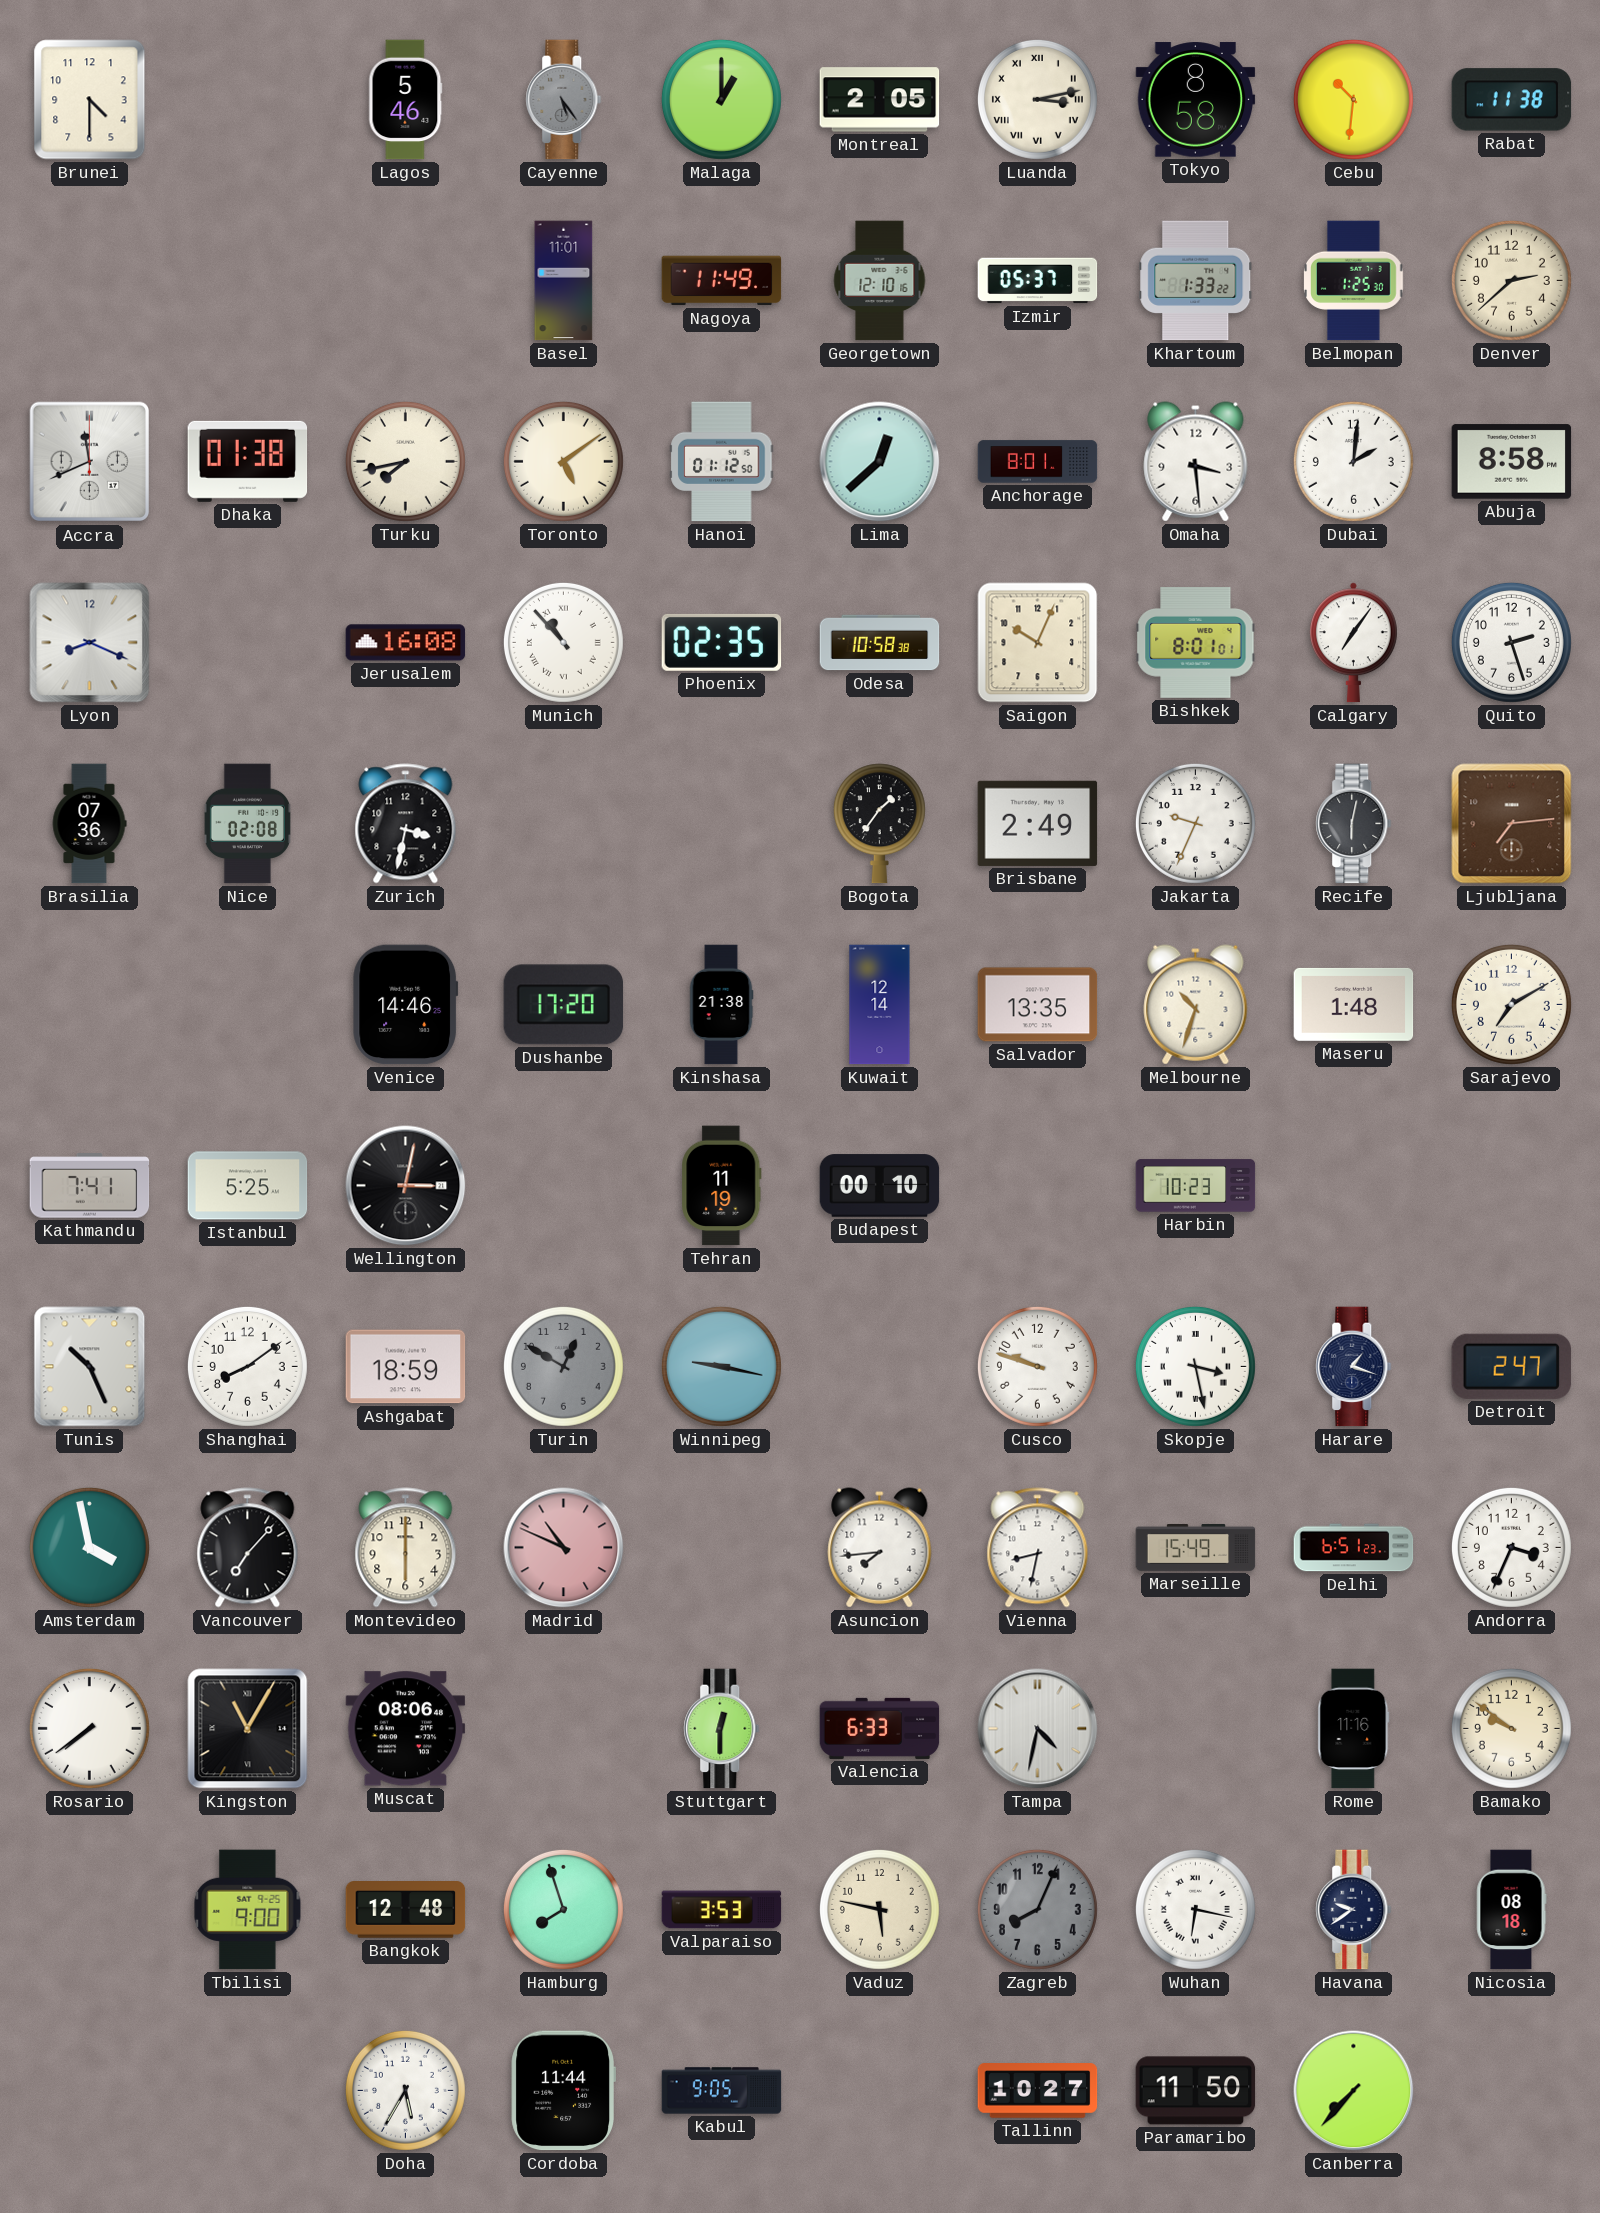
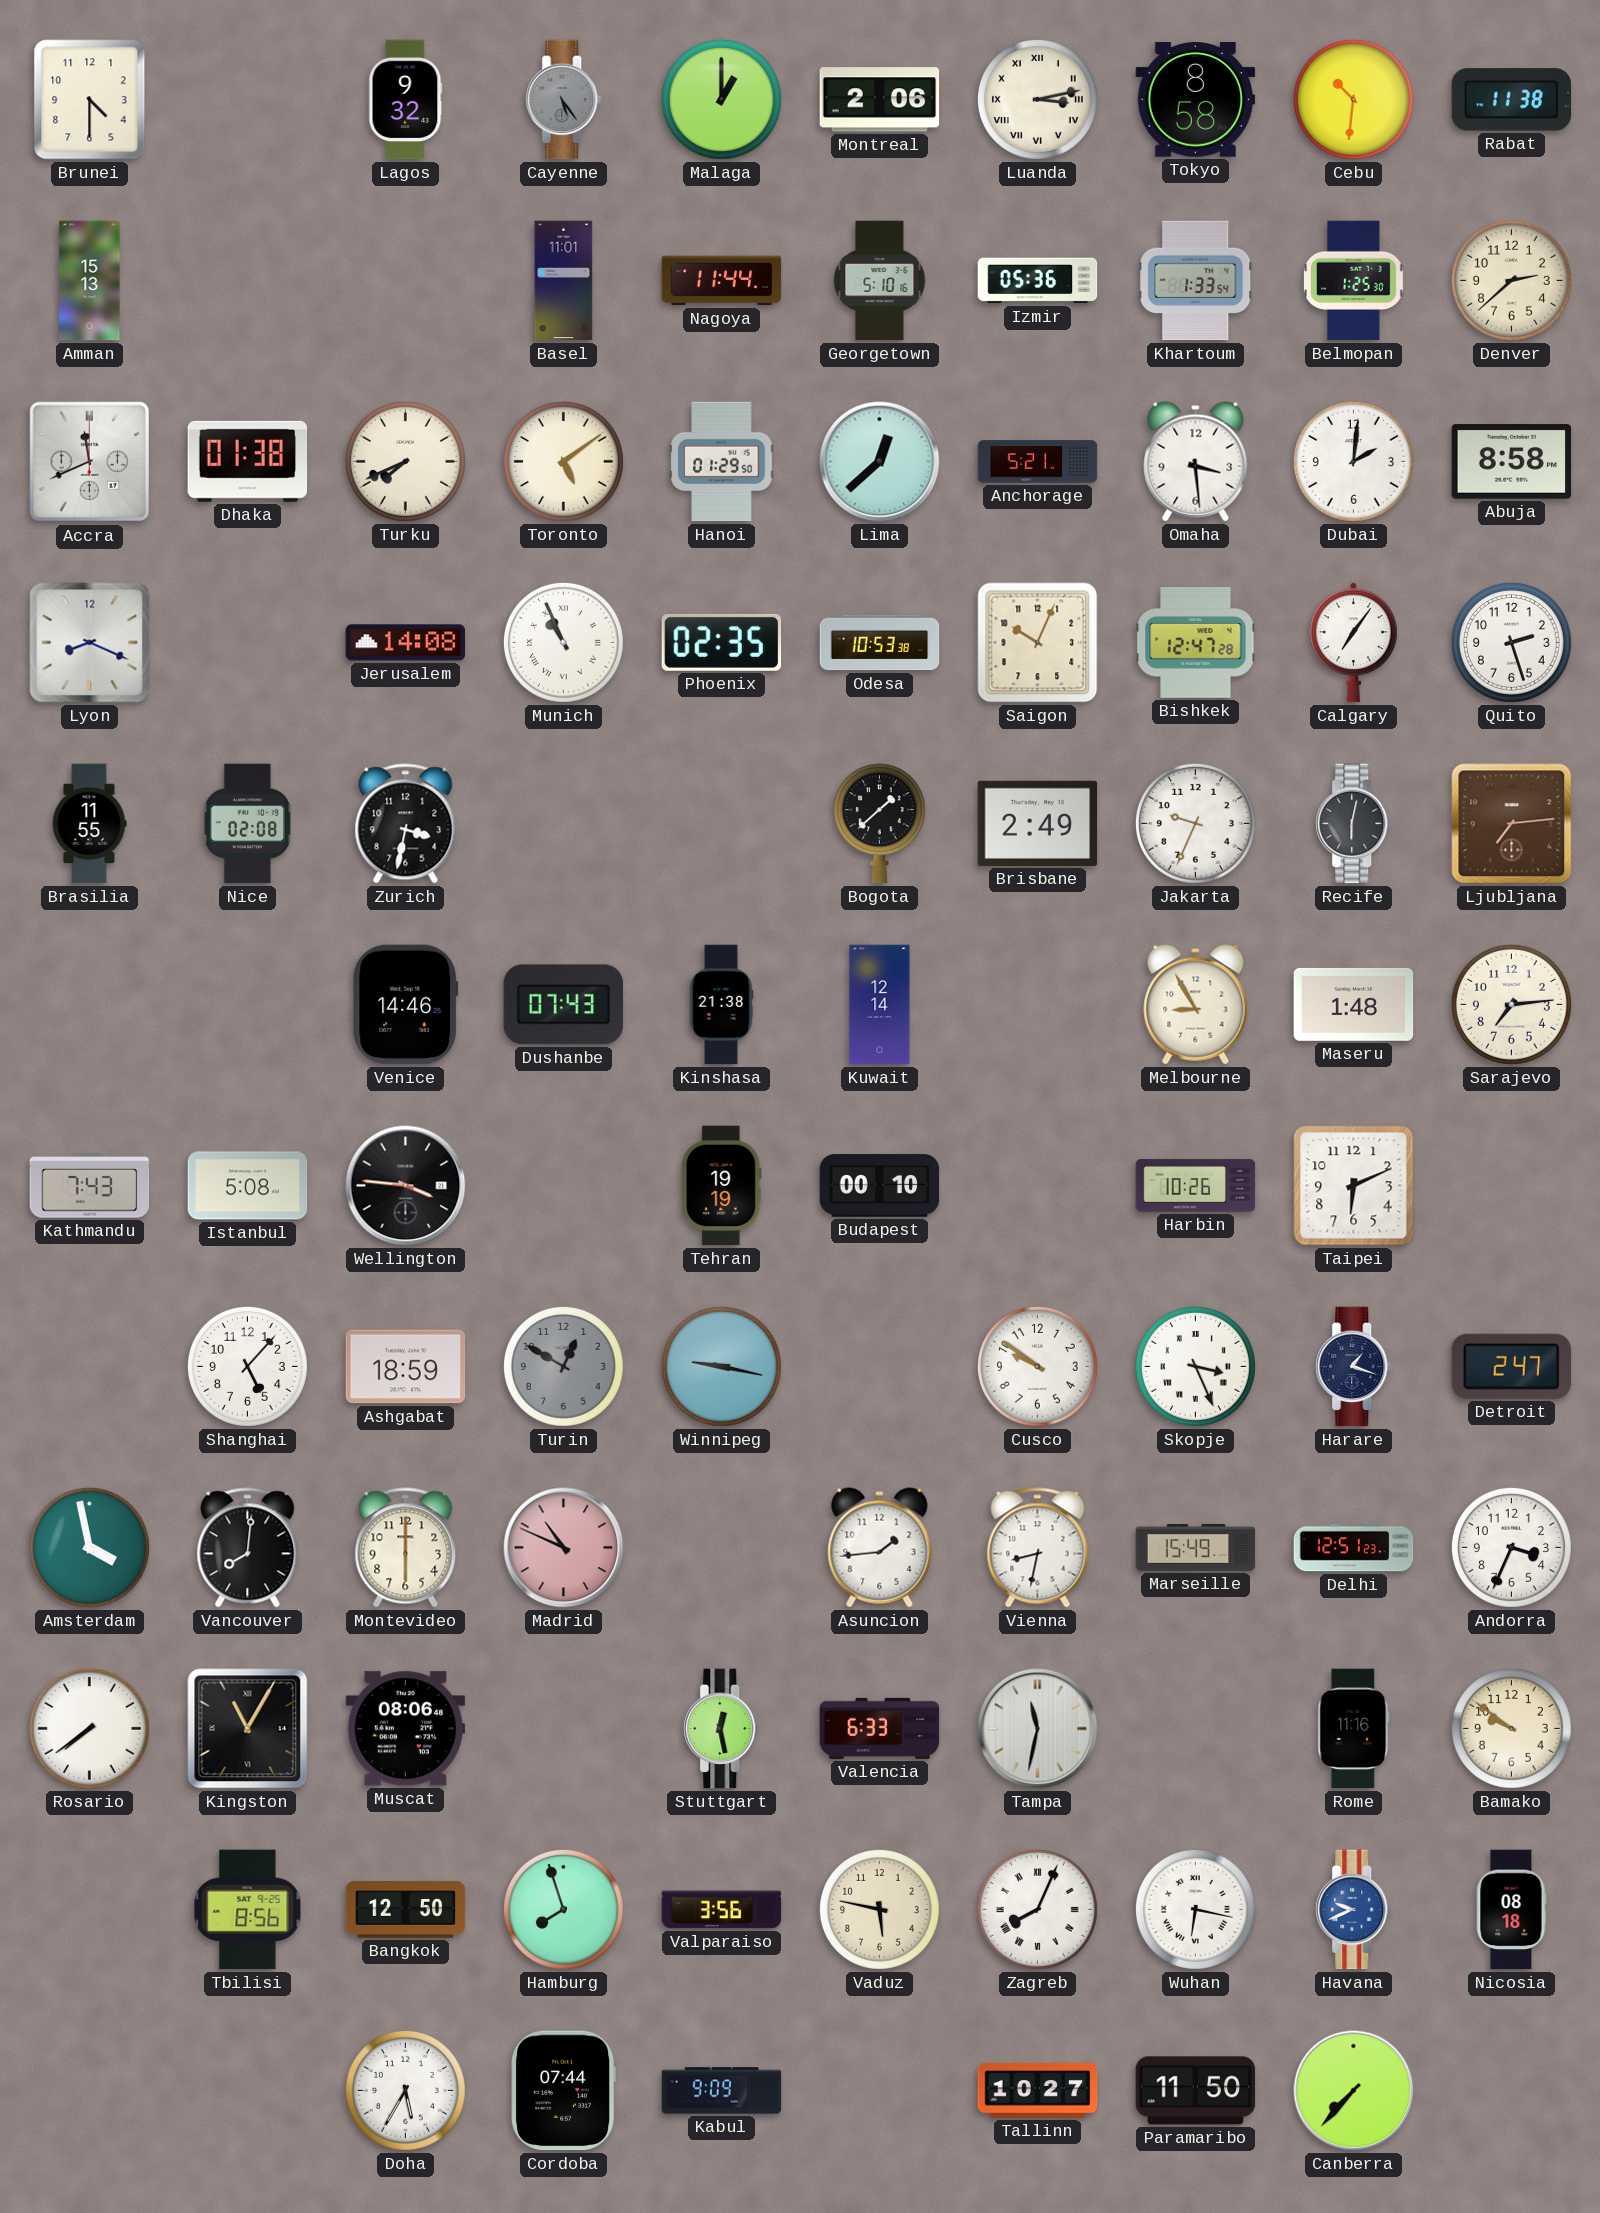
Lagos: 5:46 -> 9:32
Montreal: 2:05 -> 2:06
Amman: none -> 15:13
Nagoya: 11:49 -> 11:44
Georgetown: 12:10 -> 5:10
Izmir: 05:37 -> 05:36
Khartoum: 1:33:22 -> 1:33:54
Turku: 7:43 -> 7:41
Hanoi: 01:12 -> 01:29
Anchorage: 8:01 -> 5:21
Jerusalem: 16:08 -> 14:08
Munich: 10:53 -> 10:56
Odesa: 10:58 -> 10:53
Bishkek: 8:01 -> 12:47
Brasilia: 07:36 -> 11:55
Bogota: 1:36 -> 1:38
Dushanbe: 17:20 -> 07:43
Salvador: 13:35 -> none
Melbourne: 10:33 -> 8:55
Sarajevo: 7:10 -> 7:14
Kathmandu: 7:41 -> 7:43
Istanbul: 5:25 -> 5:08
Wellington: 3:02 -> 3:46
Tehran: 11:19 -> 19:19
Harbin: 10:23 -> 10:26
Taipei: none -> 6:11
Tunis: 10:26 -> none
Shanghai: 8:09 -> 5:07
Cusco: 9:48 -> 9:51
Skopje: 3:28 -> 3:26
Vancouver: 7:07 -> 8:01
Asuncion: 7:44 -> 1:44
Delhi: 6:51 -> 12:51
Stuttgart: 12:30 -> 12:28
Tampa: 4:32 -> 11:32
Tbilisi: 9:00 -> 8:56
Bangkok: 12:48 -> 12:50
Valparaiso: 3:53 -> 3:56
Zagreb dial: grey -> white
Zagreb numerals: Arabic -> Roman
Havana: 9:39 -> 9:41
Havana dial: navy -> blue
Cordoba: 11:44 -> 07:44
Kabul: 9:05 -> 9:09
